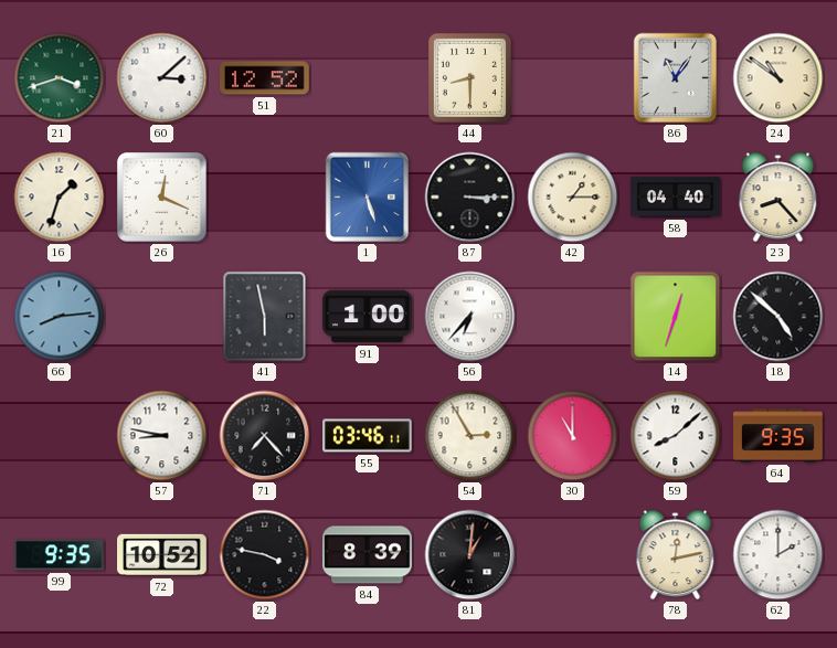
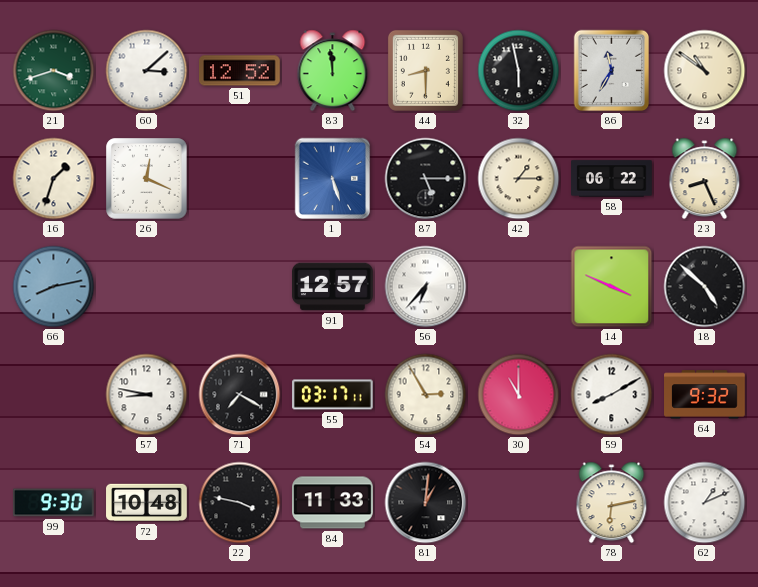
83: none -> 11:59
32: none -> 5:58
86: 11:06 -> 11:35
87: 3:15 -> 5:15
58: 04:40 -> 06:22
23: 8:23 -> 8:26
66: 8:14 -> 8:13
41: 5:58 -> none
91: 1:00 -> 12:57
14: 12:33 -> 3:49
71: 7:23 -> 7:20
55: 03:46 -> 03:17
59: 8:08 -> 8:10
64: 9:35 -> 9:32
99: 9:35 -> 9:30
72: 10:52 -> 10:48
84: 8:39 -> 11:33
78: 12:13 -> 6:13
62: 2:00 -> 1:11
